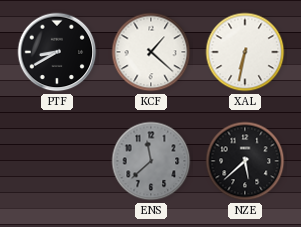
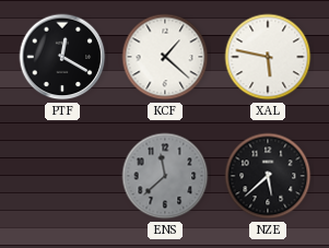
PTF: 8:40 -> 12:20
XAL: 6:32 -> 5:47
